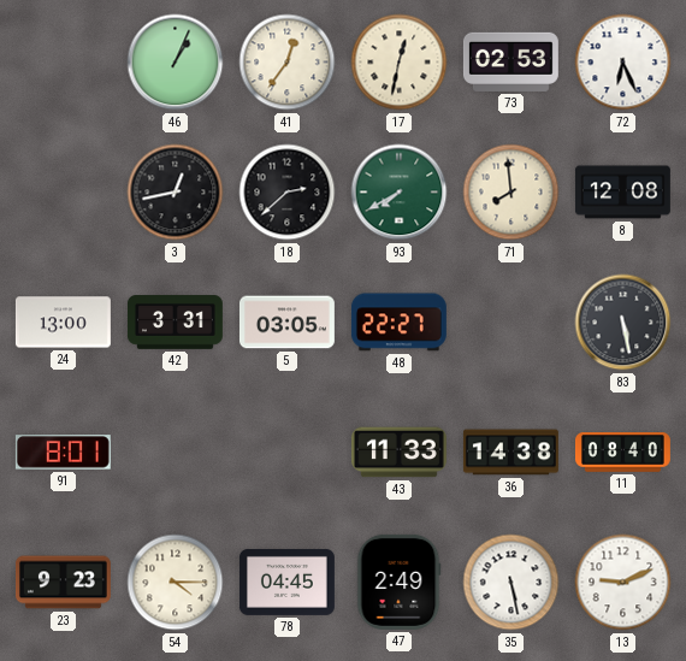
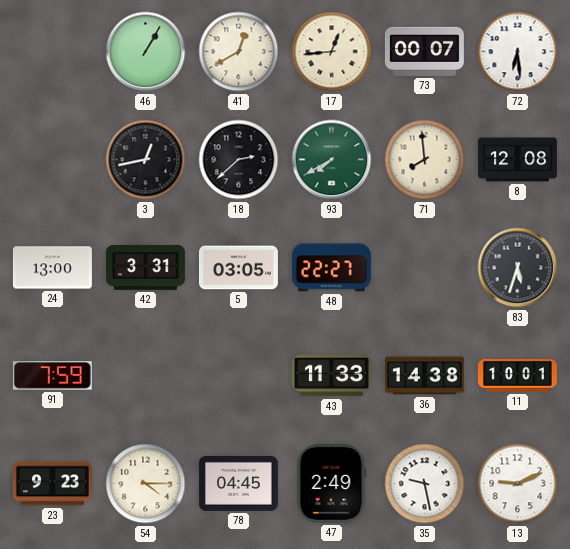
46: 1:04 -> 1:05
41: 12:36 -> 12:40
17: 12:32 -> 12:44
73: 02:53 -> 00:07
72: 6:26 -> 6:29
83: 5:28 -> 5:33
91: 8:01 -> 7:59
11: 08:40 -> 10:01
35: 5:28 -> 9:28
